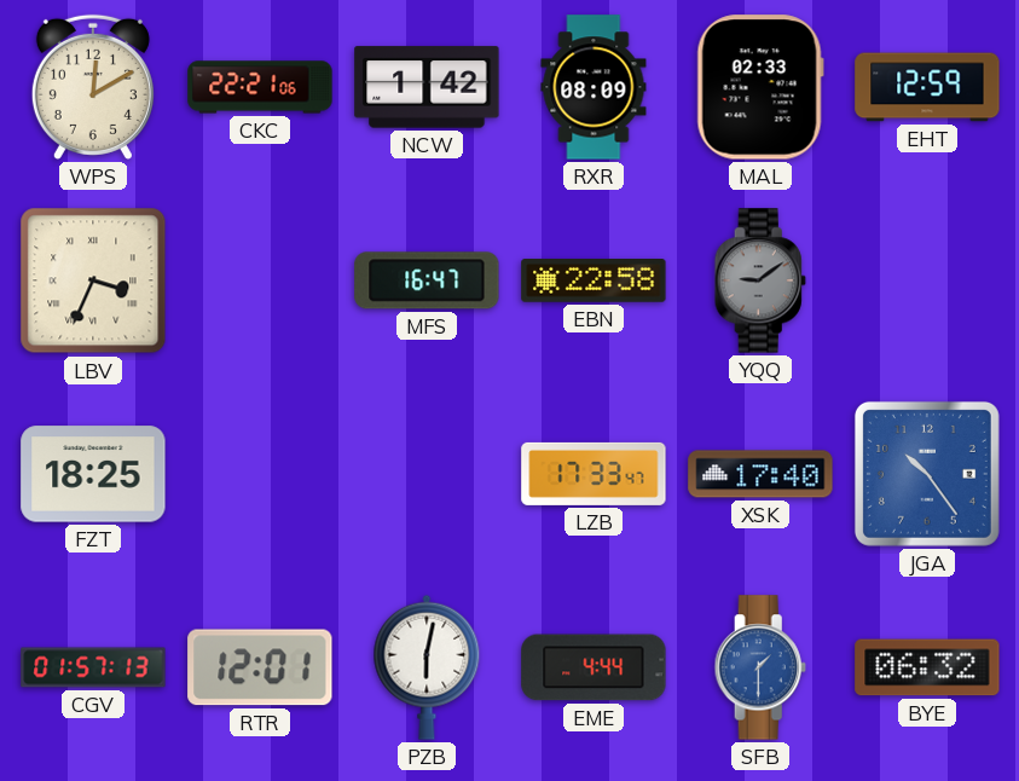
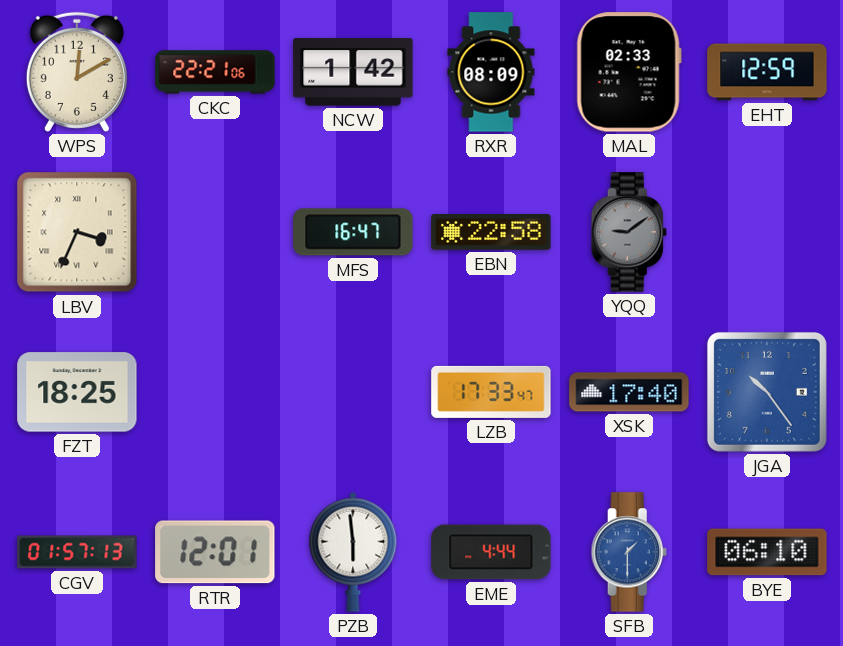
PZB: 6:02 -> 5:59
BYE: 06:32 -> 06:10
